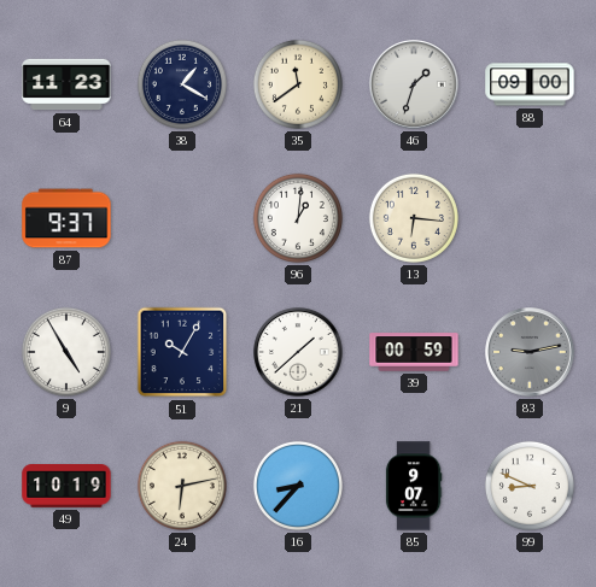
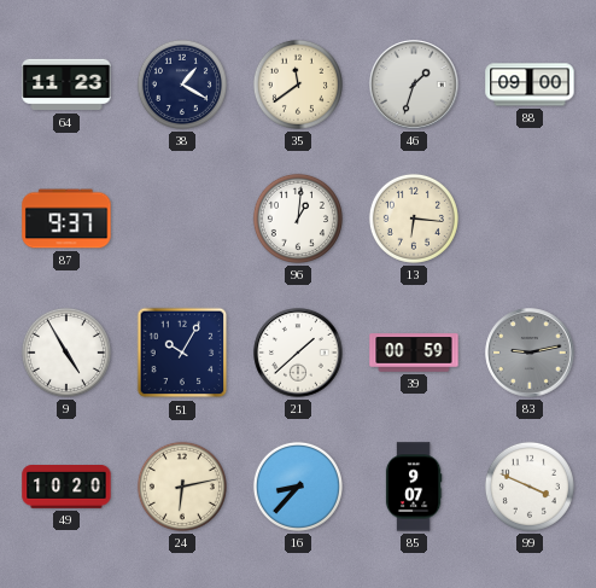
49: 10:19 -> 10:20
99: 8:49 -> 3:49
